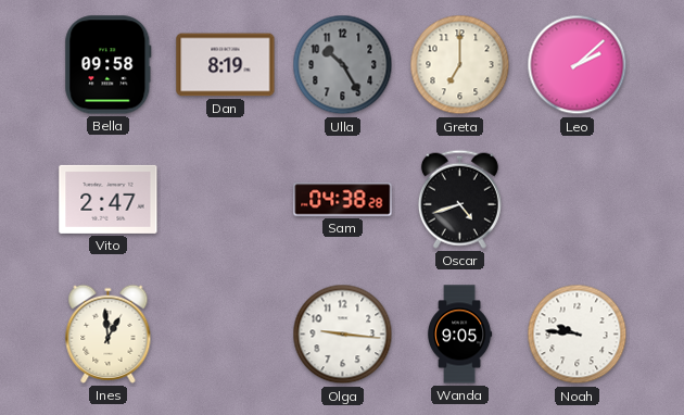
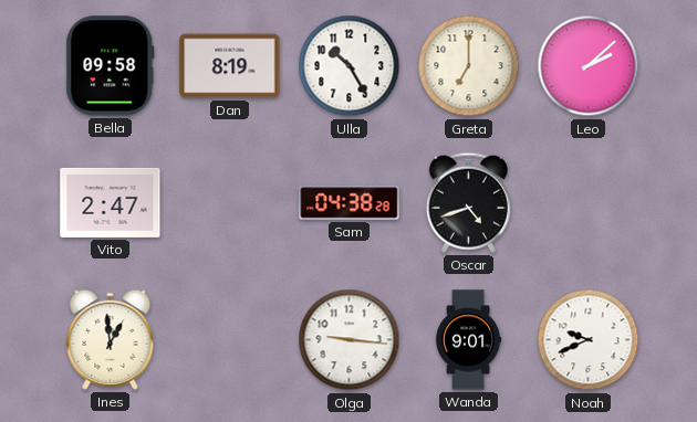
Ulla dial: grey -> white
Wanda: 9:05 -> 9:01
Noah: 9:46 -> 9:41
